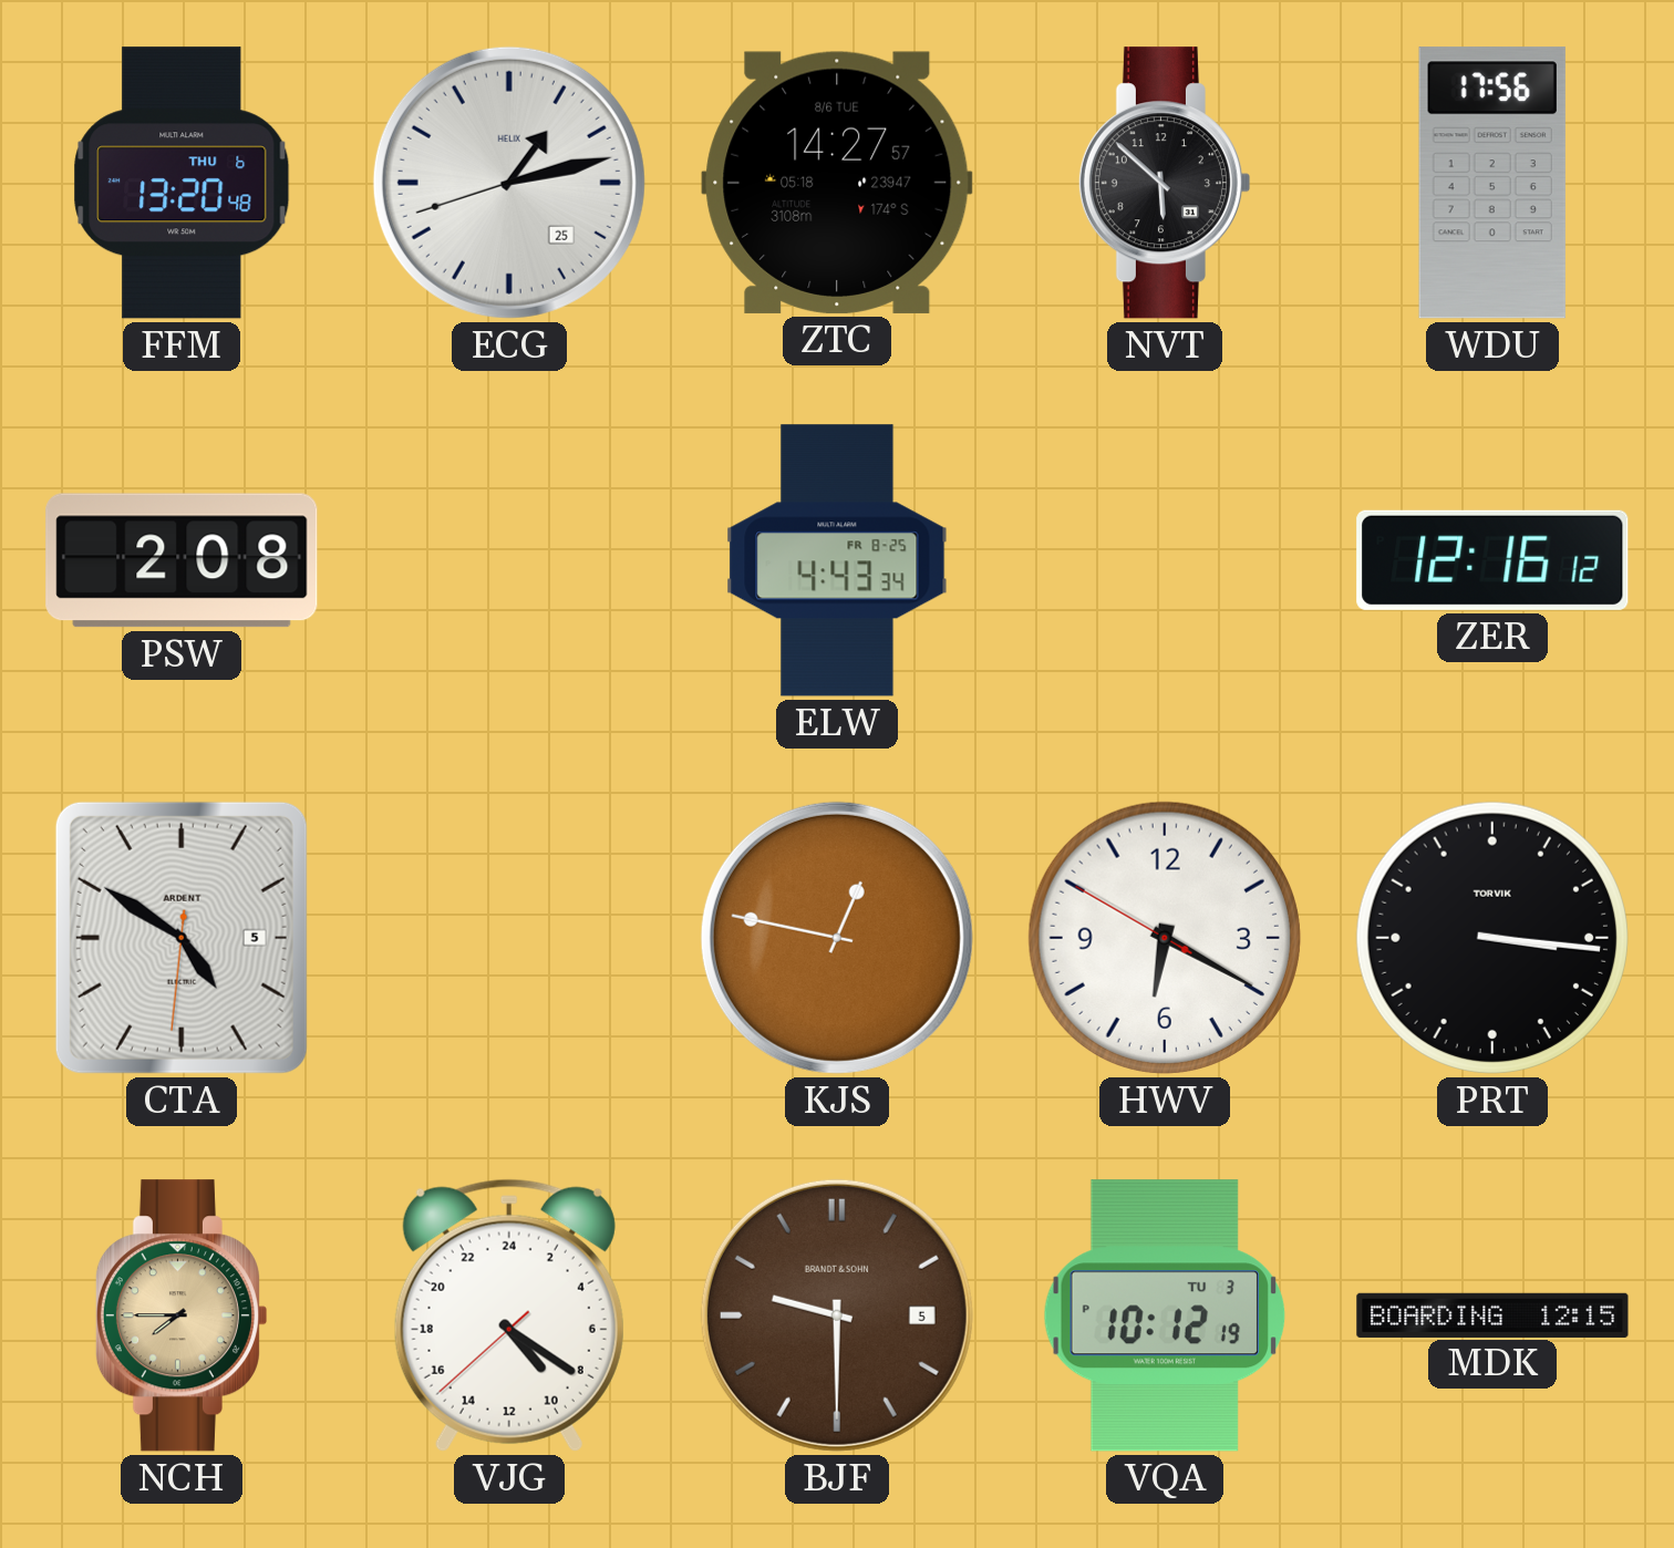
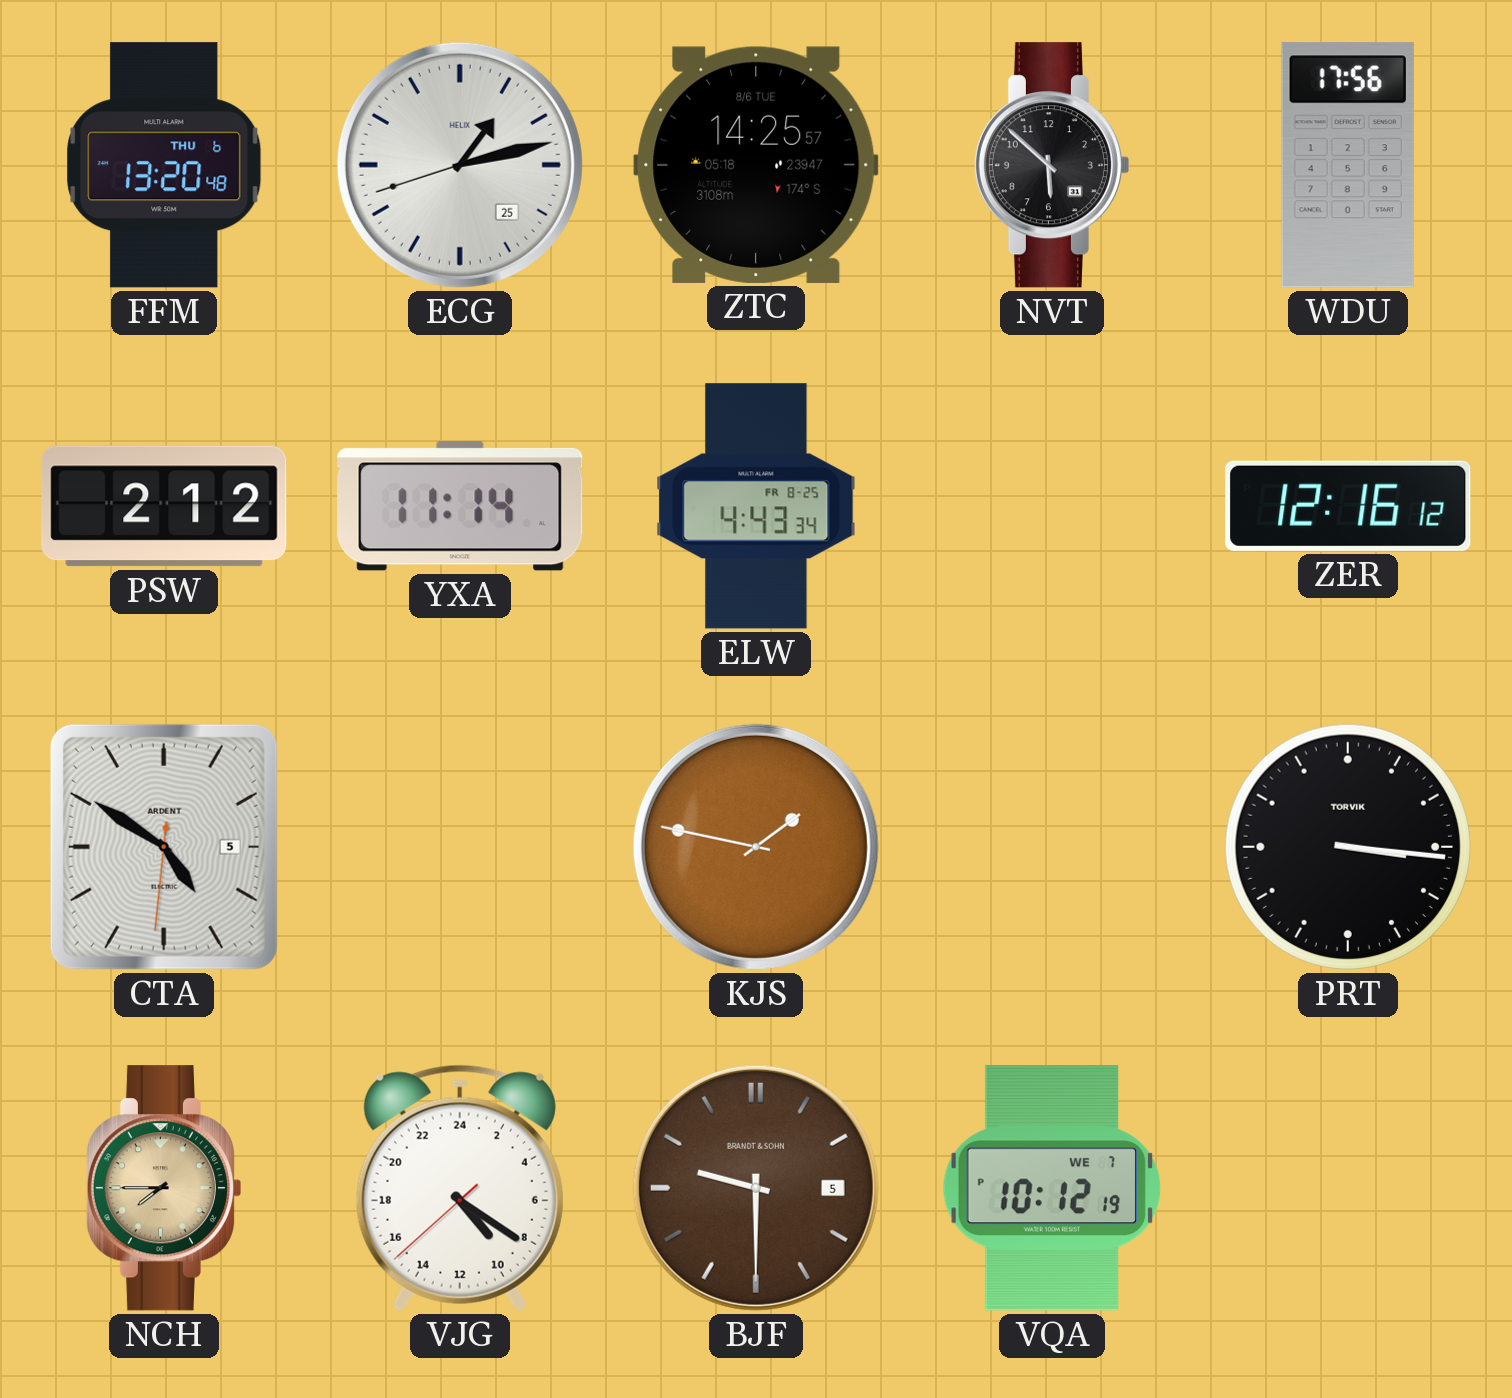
ZTC: 14:27 -> 14:25
PSW: 2:08 -> 2:12
YXA: none -> 11:14
KJS: 12:47 -> 1:47
HWV: 6:19 -> none
VQA date: TU 3 -> WE 7
MDK: 12:15 -> none
